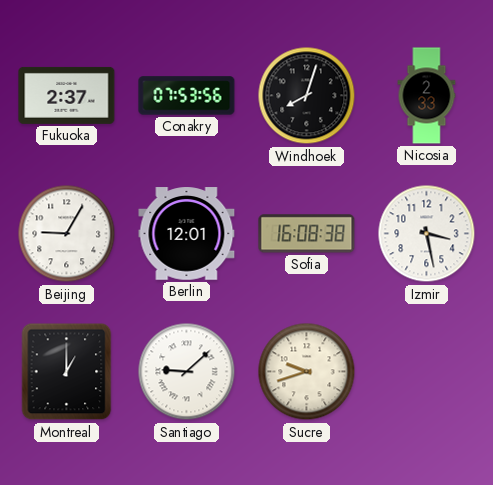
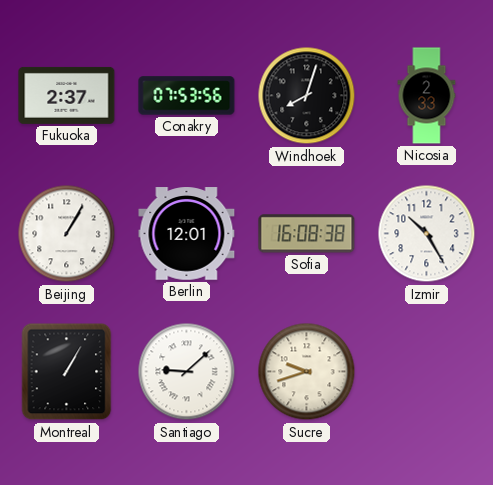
Beijing: 9:05 -> 1:05
Izmir: 3:28 -> 10:25
Montreal: 1:00 -> 1:05
